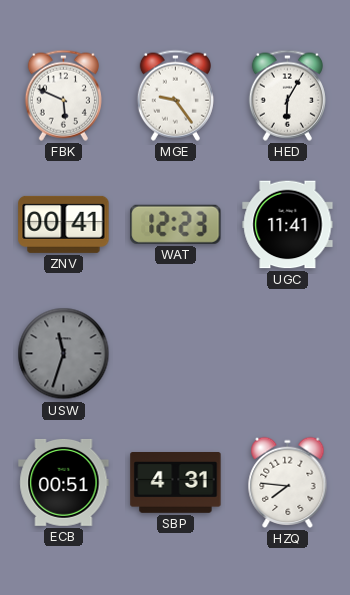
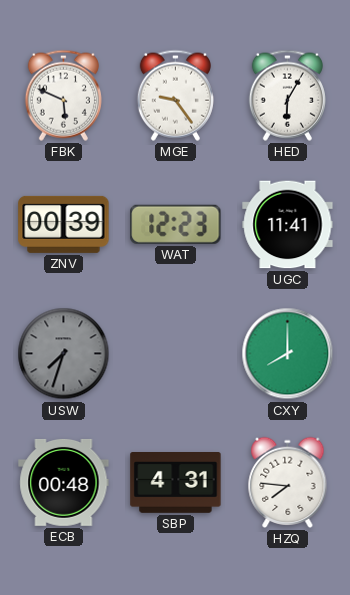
ZNV: 00:41 -> 00:39
USW: 11:33 -> 7:33
CXY: none -> 8:00
ECB: 00:51 -> 00:48
